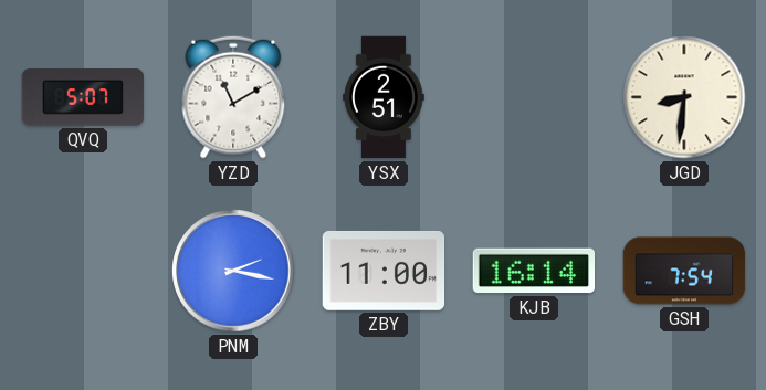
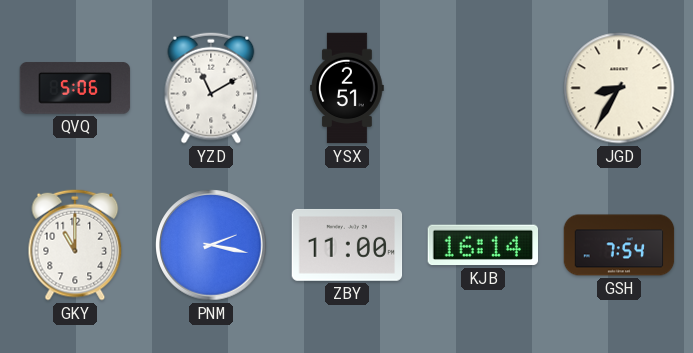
QVQ: 5:07 -> 5:06
JGD: 8:31 -> 8:35
GKY: none -> 11:00
